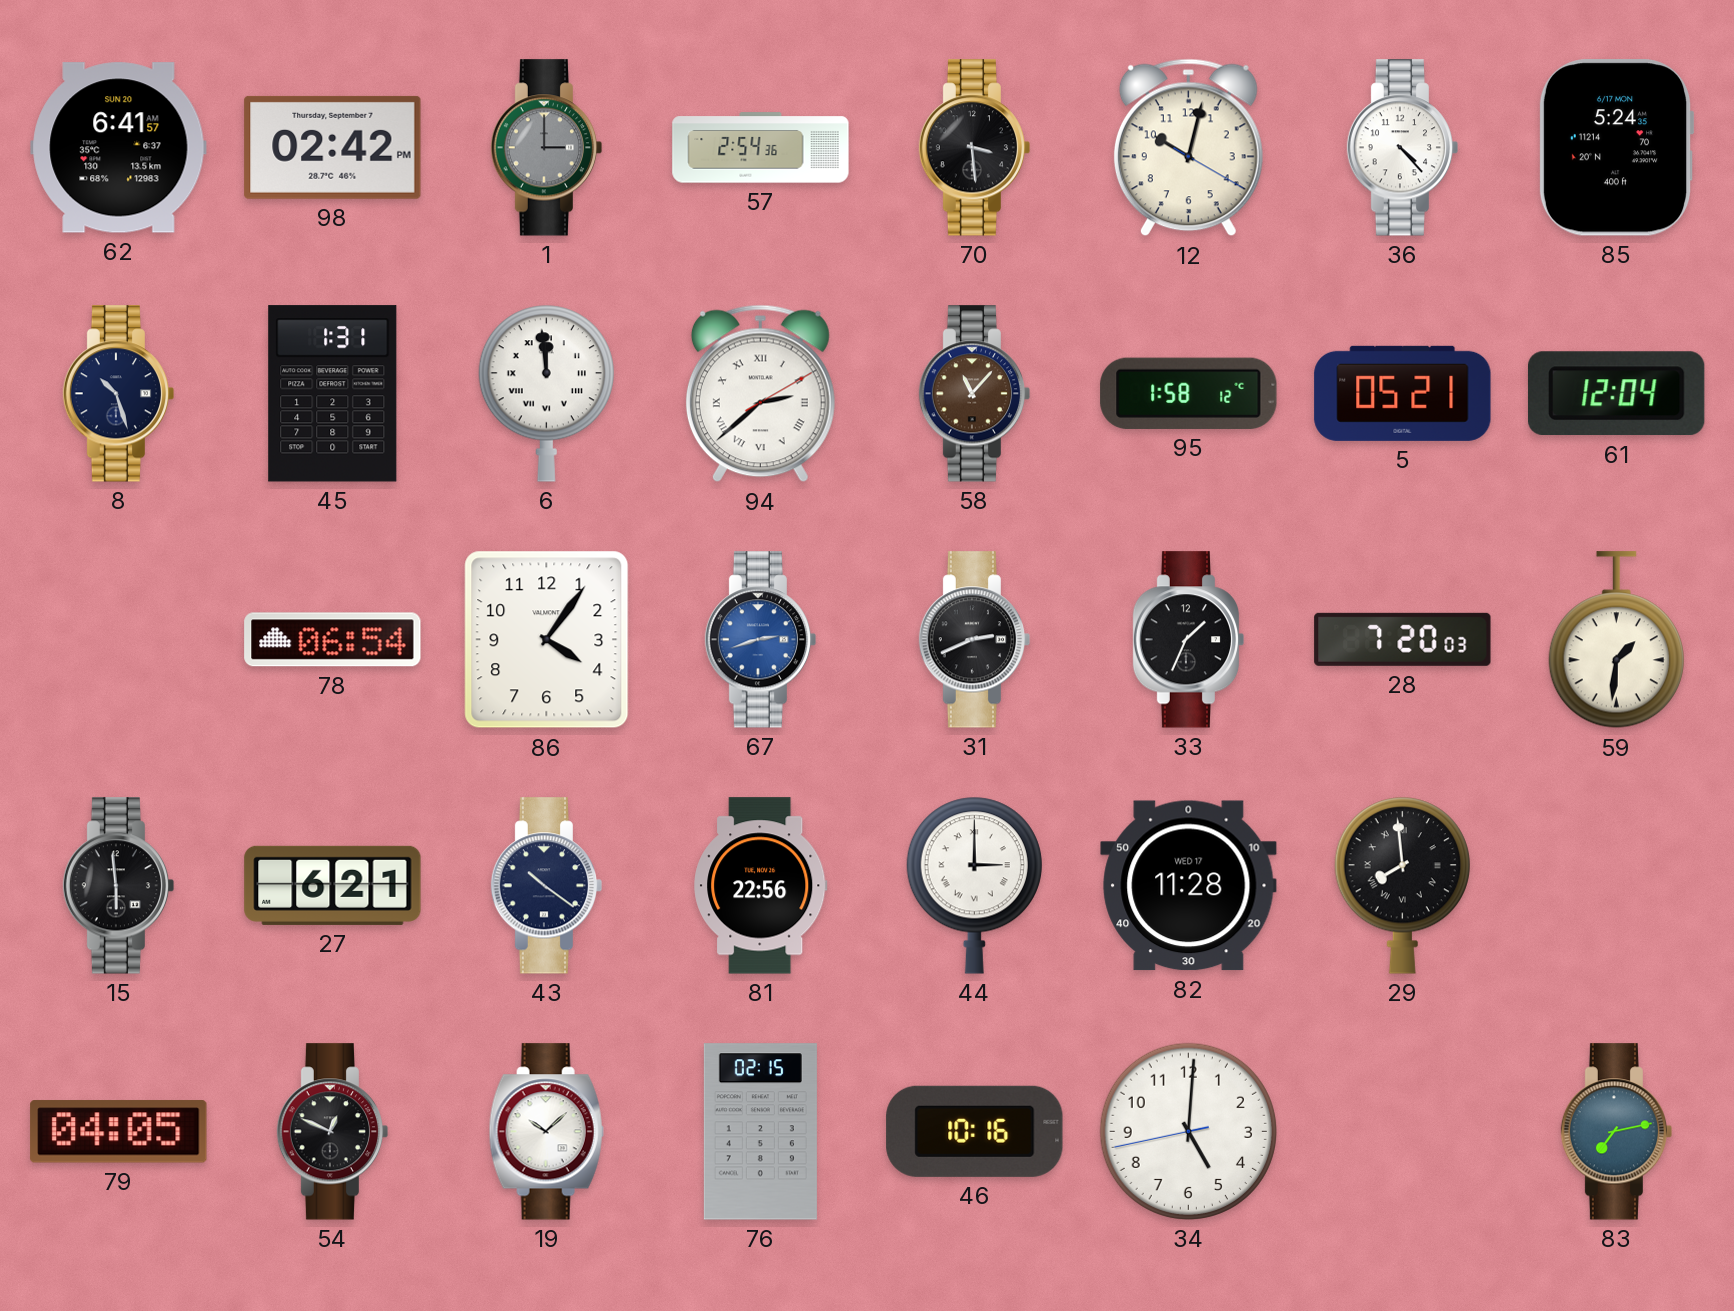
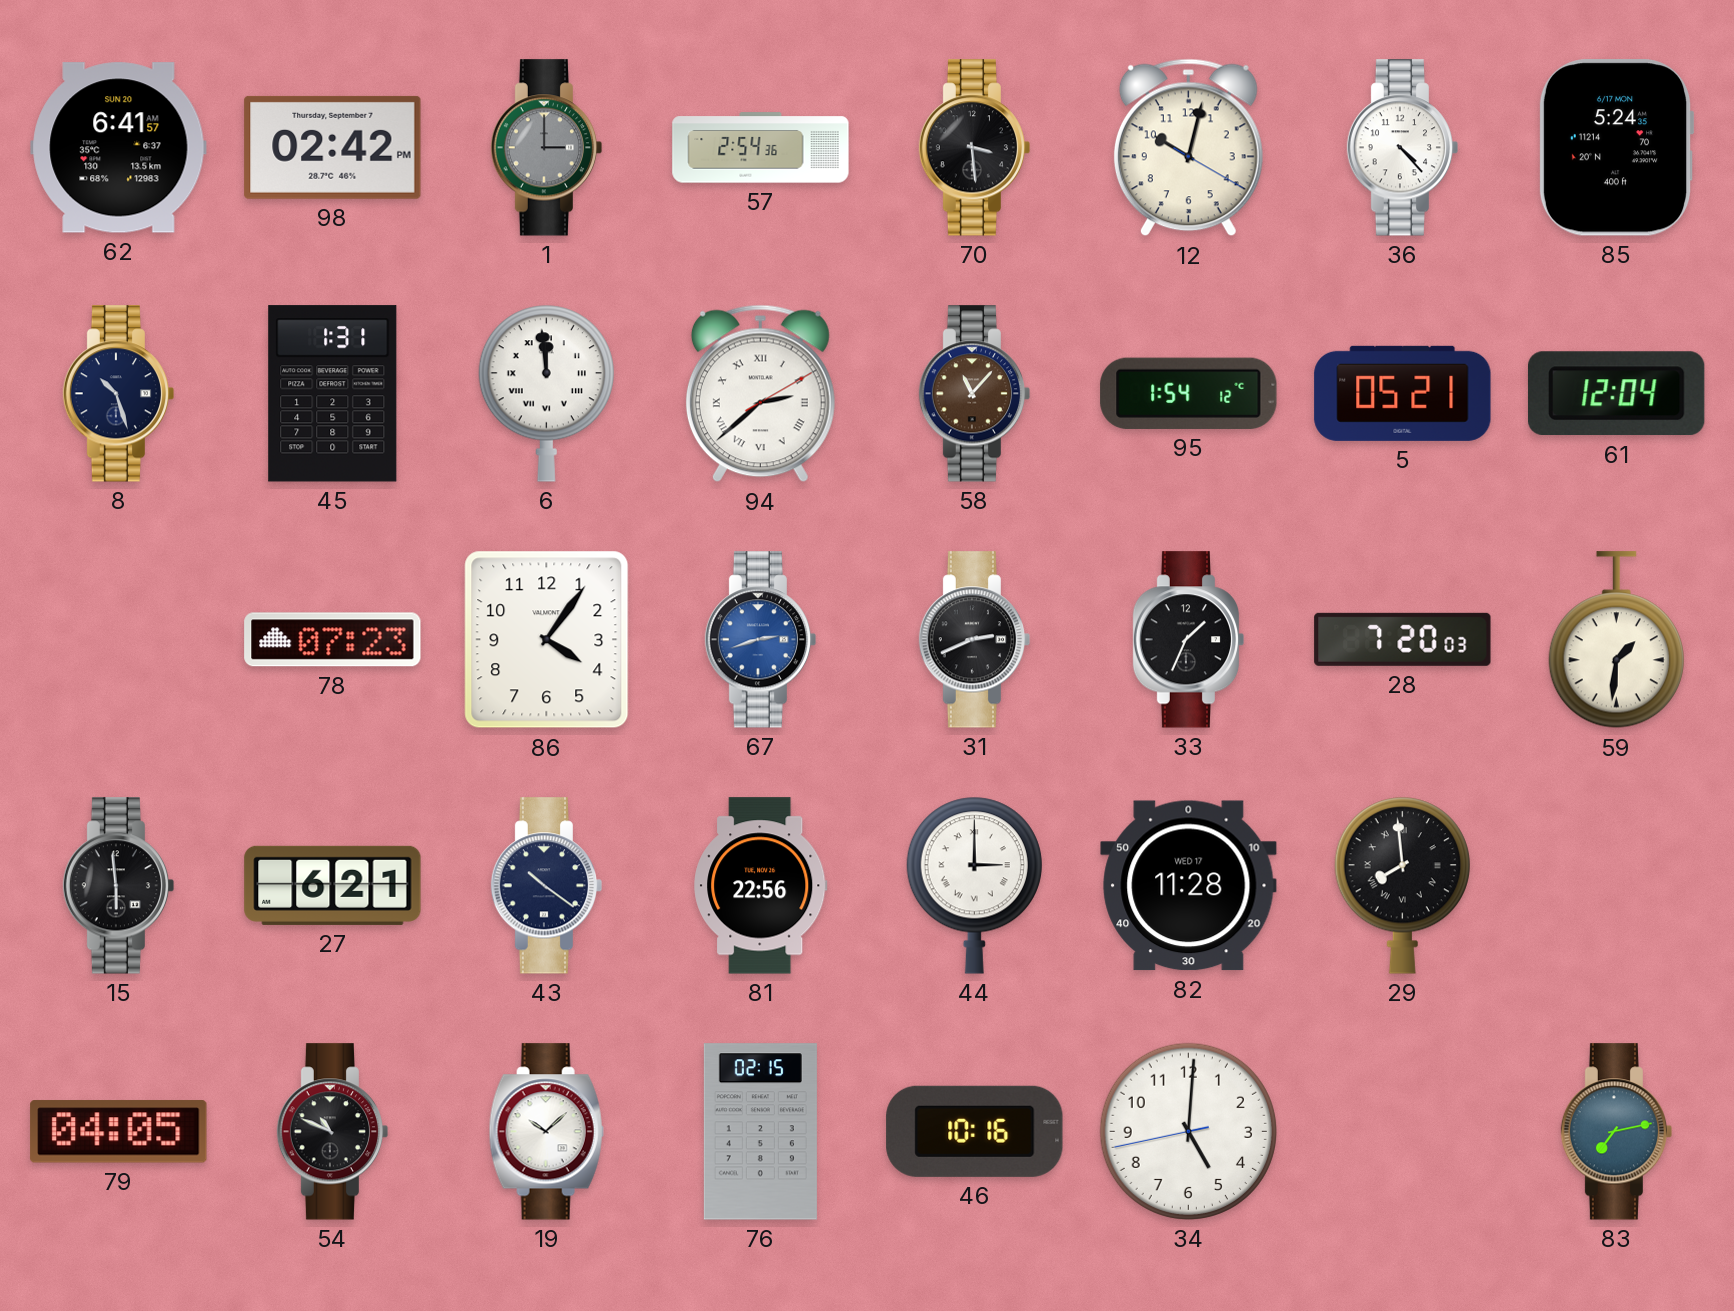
95: 1:58 -> 1:54
78: 06:54 -> 07:23
54: 12:49 -> 10:49
